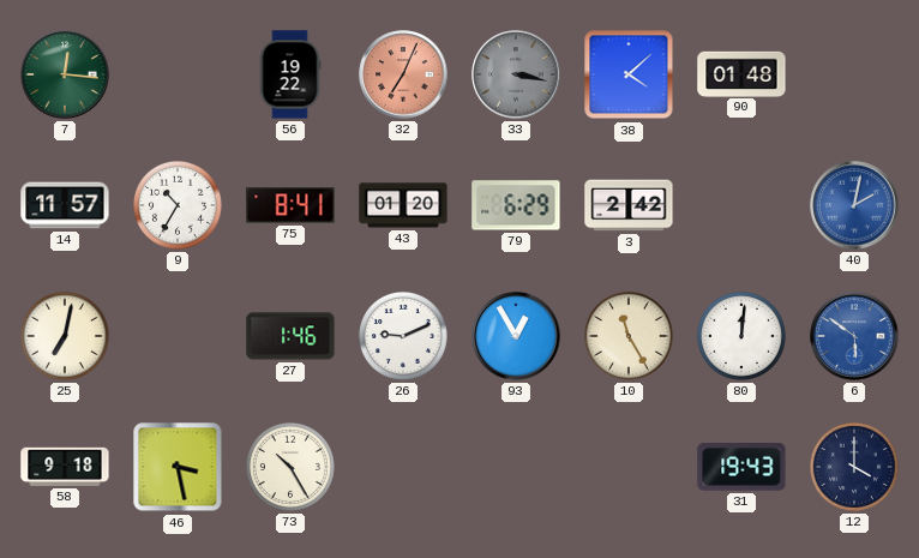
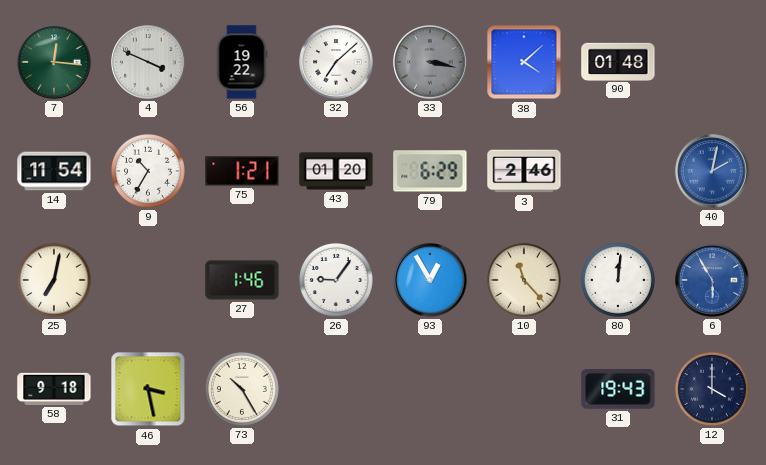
4: none -> 3:49
32: 7:04 -> 7:08
32 dial: salmon -> white
14: 11:57 -> 11:54
75: 8:41 -> 1:21
3: 2:42 -> 2:46
26: 9:11 -> 9:06
10: 11:25 -> 11:23
6: 5:51 -> 5:55
